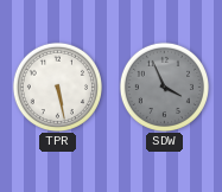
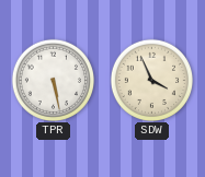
SDW dial: grey -> cream
